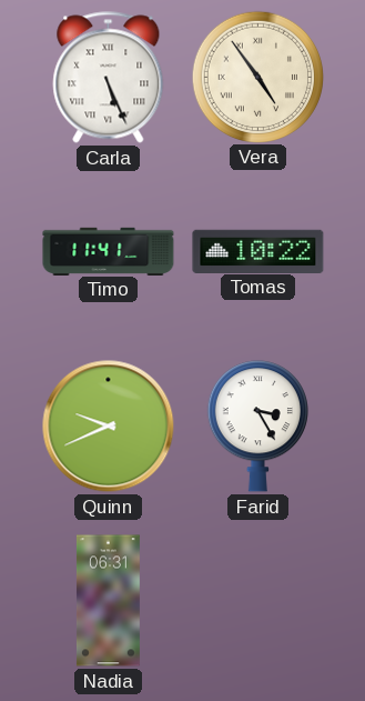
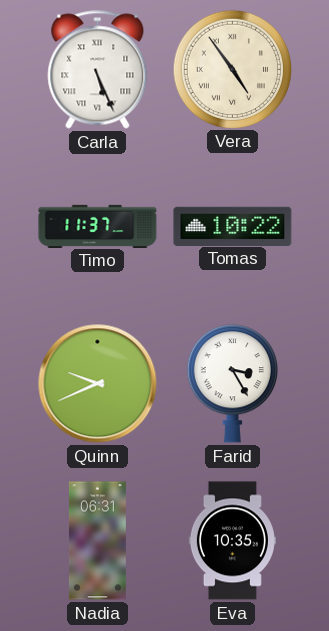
Timo: 11:41 -> 11:37
Eva: none -> 10:35
